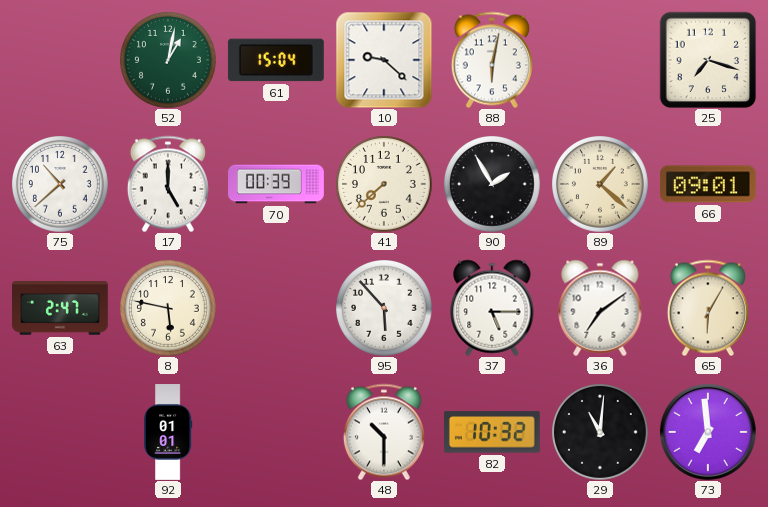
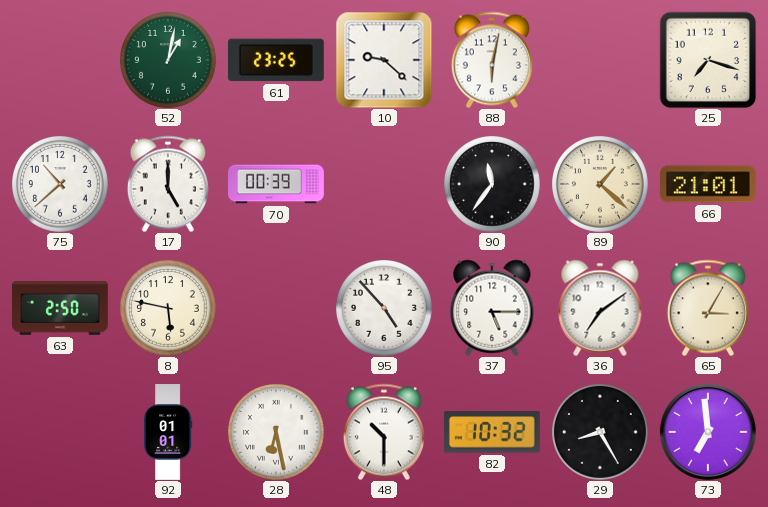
61: 15:04 -> 23:25
41: 7:38 -> none
90: 1:55 -> 11:36
66: 09:01 -> 21:01
63: 2:47 -> 2:50
95: 5:53 -> 4:53
65: 6:05 -> 3:05
28: none -> 6:28
29: 11:01 -> 8:25
